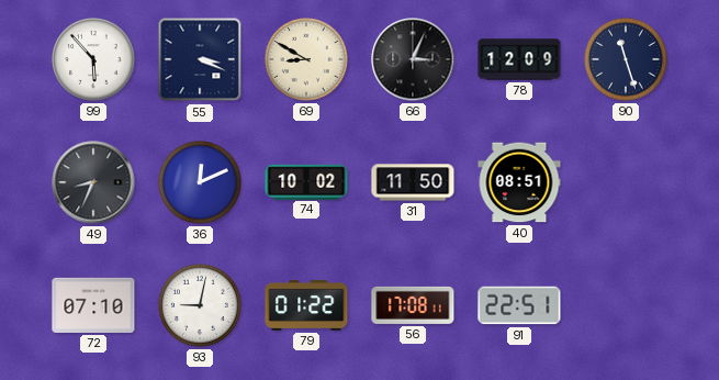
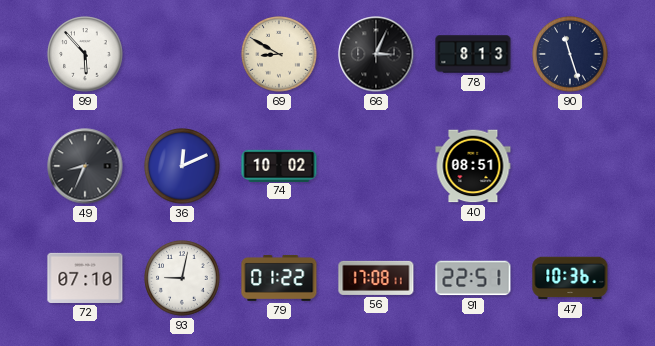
55: 3:19 -> none
78: 12:09 -> 8:13
31: 11:50 -> none
47: none -> 10:36
